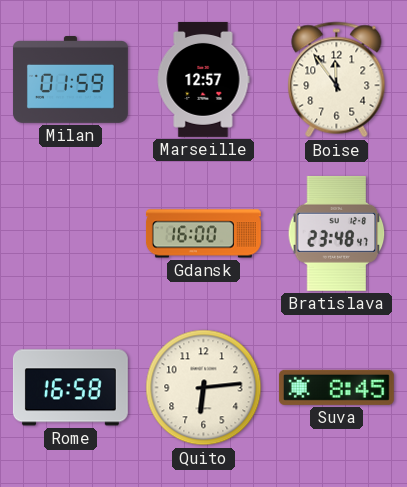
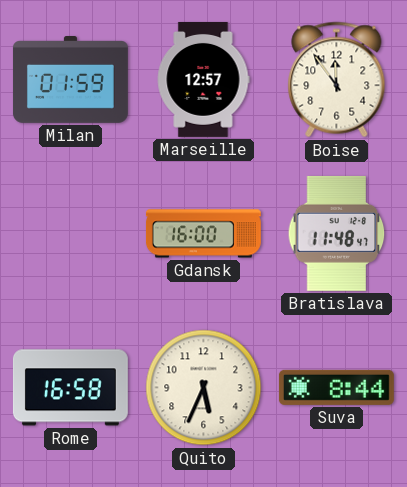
Bratislava: 23:48 -> 11:48
Quito: 6:14 -> 5:34
Suva: 8:45 -> 8:44
